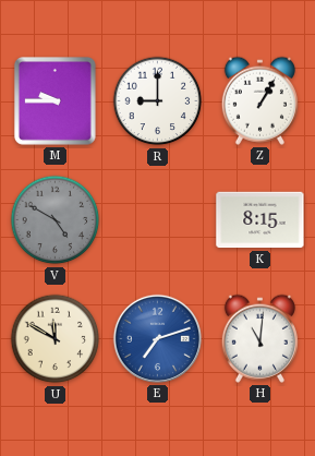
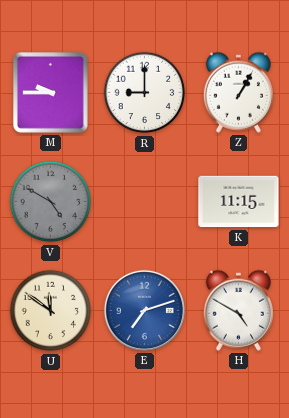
K: 8:15 -> 11:15
U: 11:50 -> 11:51
H: 11:01 -> 4:50
